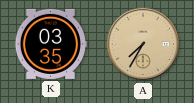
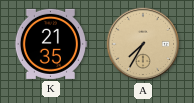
K: 03:35 -> 21:35
